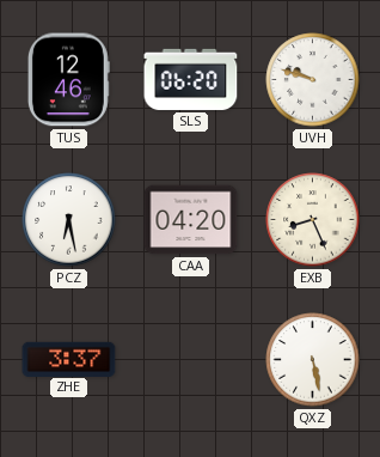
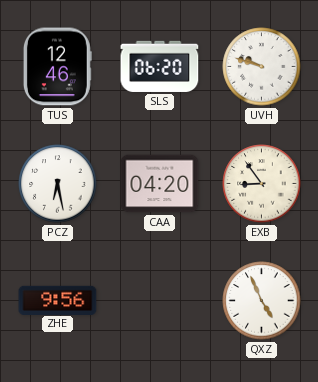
EXB: 8:26 -> 8:54
ZHE: 3:37 -> 9:56
QXZ: 5:28 -> 4:56
